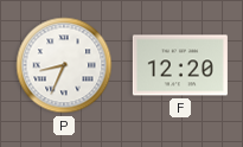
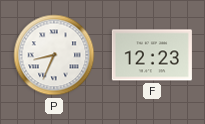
F: 12:20 -> 12:23
